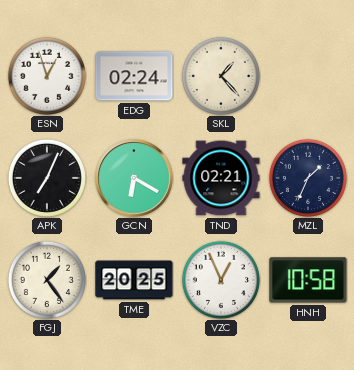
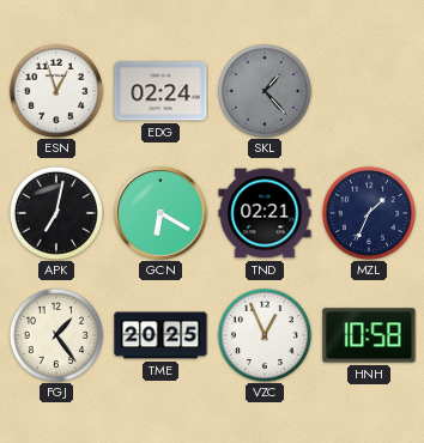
SKL dial: cream -> grey
APK: 7:04 -> 7:02
